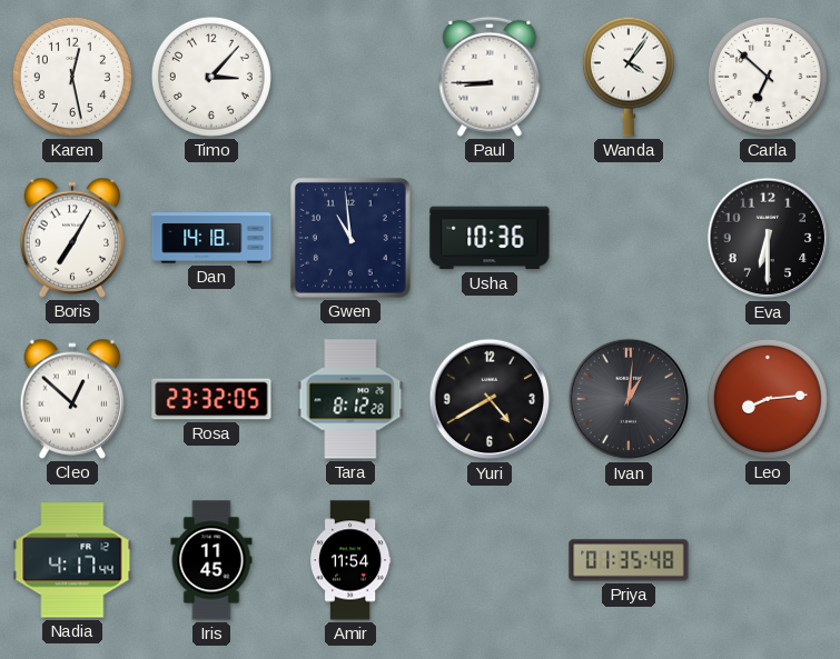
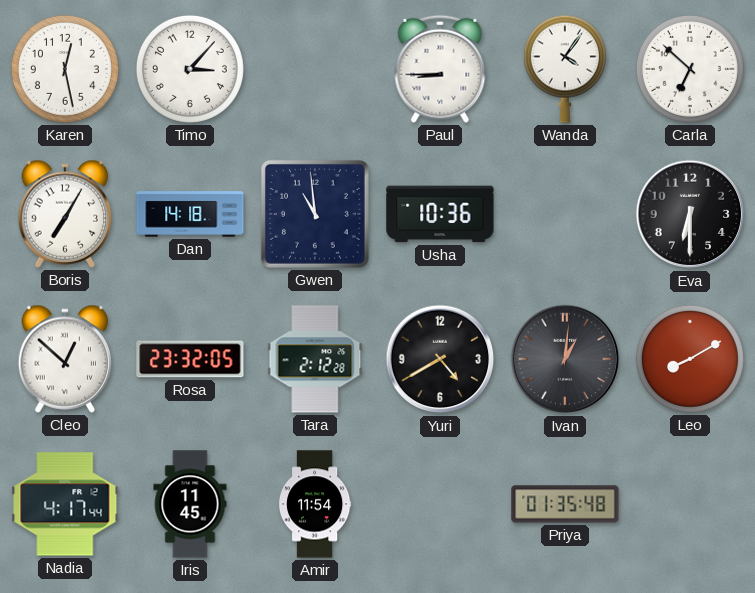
Tara: 8:12 -> 2:12
Leo: 8:14 -> 8:10
